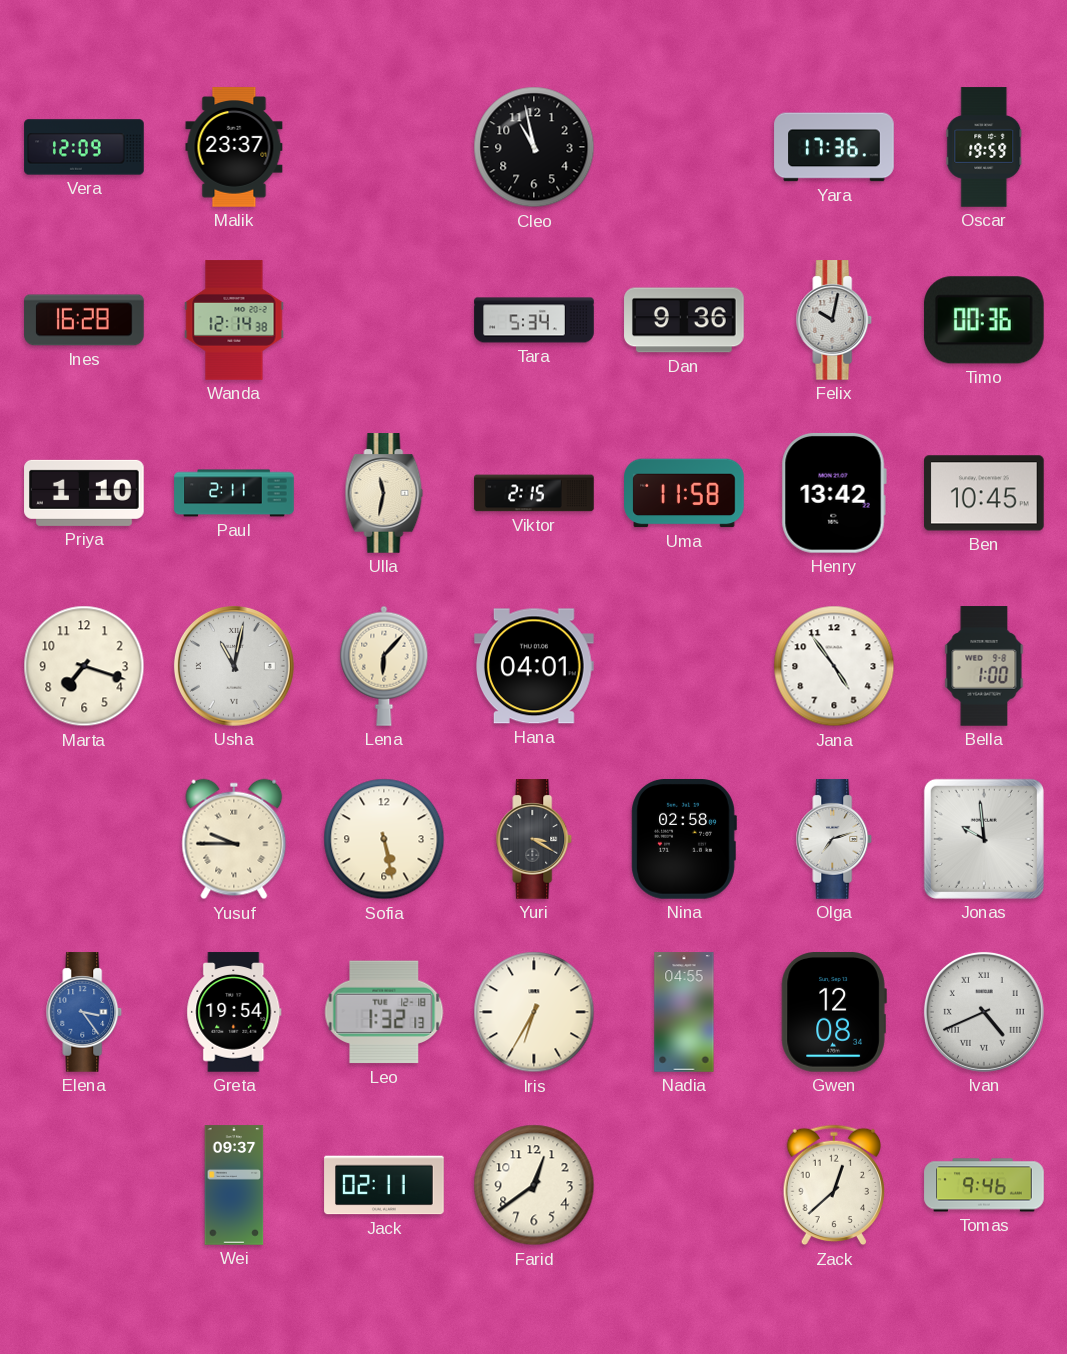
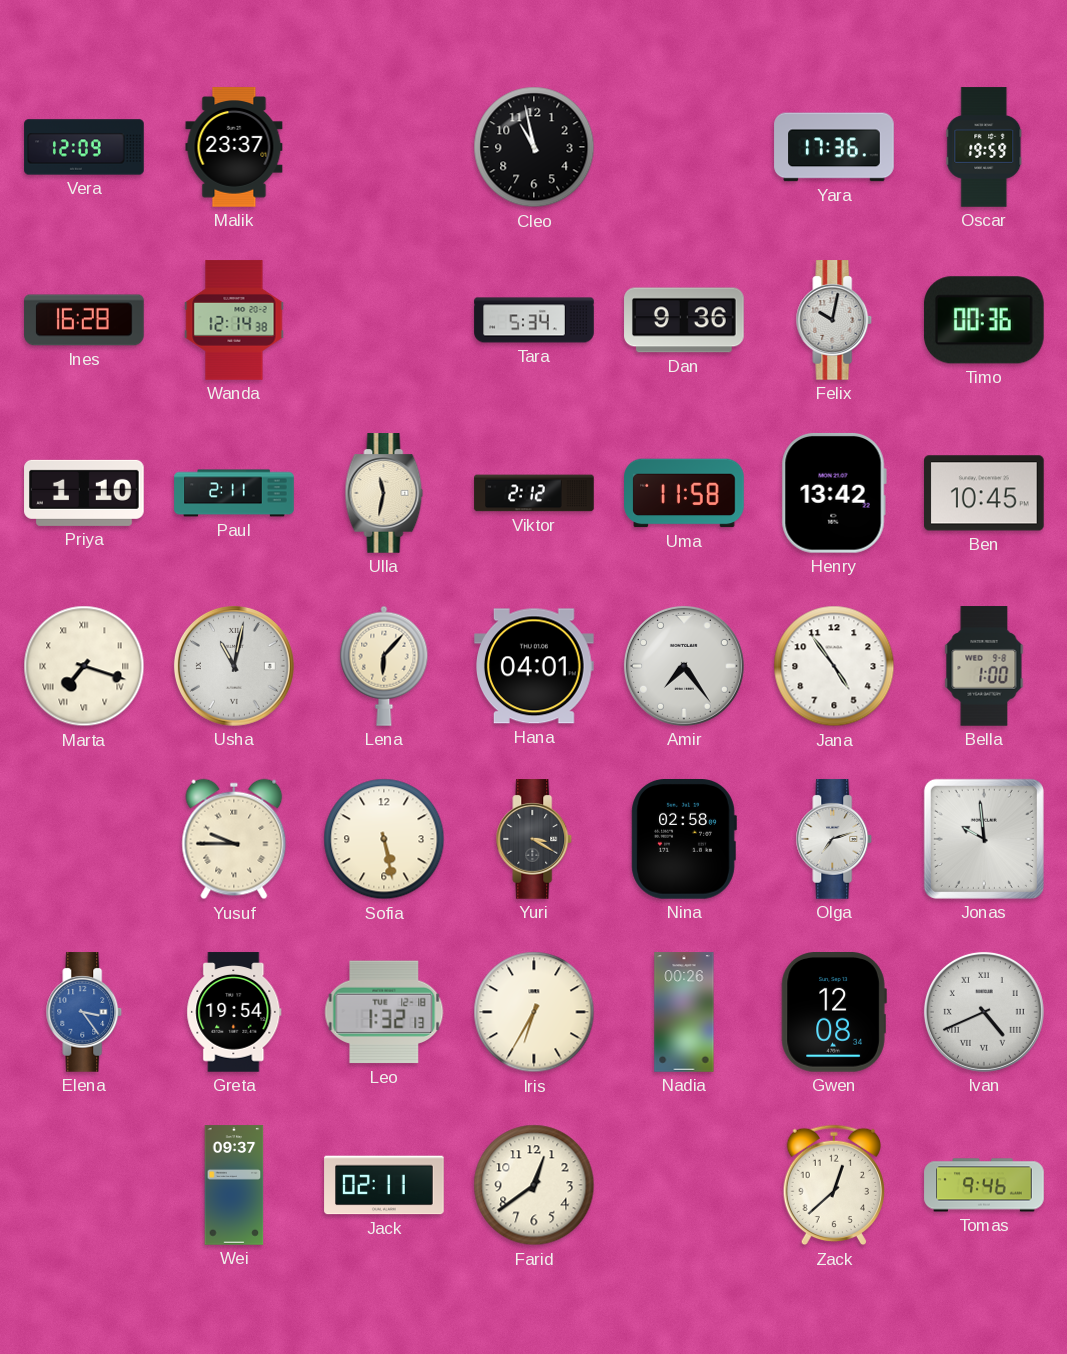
Viktor: 2:15 -> 2:12
Marta numerals: Arabic -> Roman
Amir: none -> 7:24
Nadia: 04:55 -> 00:26
